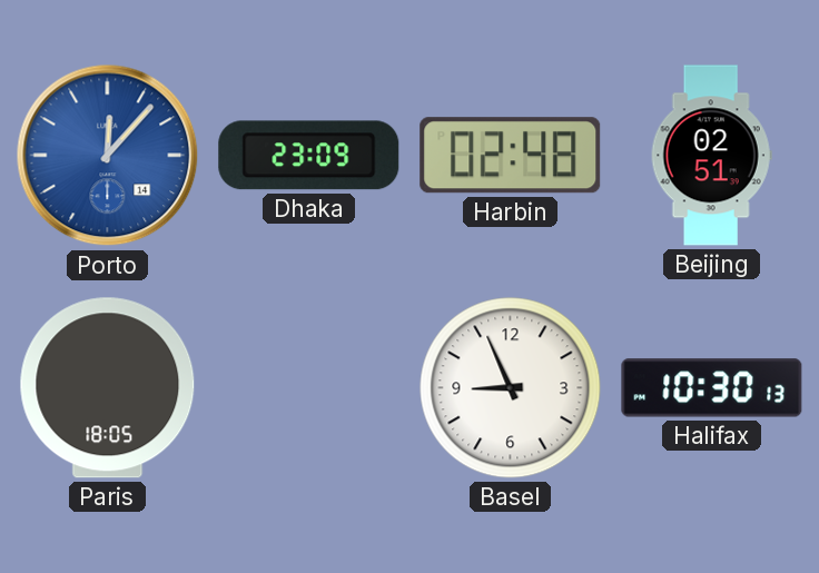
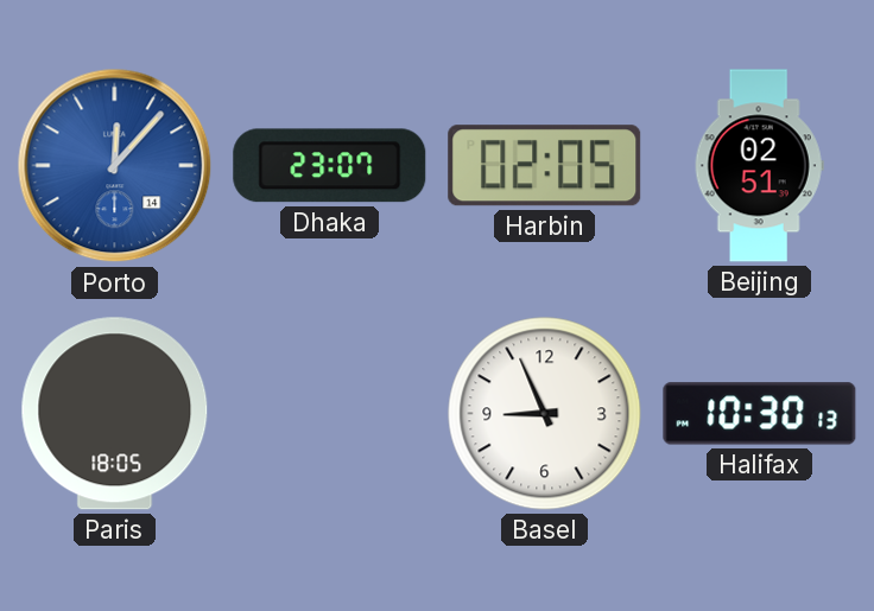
Dhaka: 23:09 -> 23:07
Harbin: 02:48 -> 02:05
